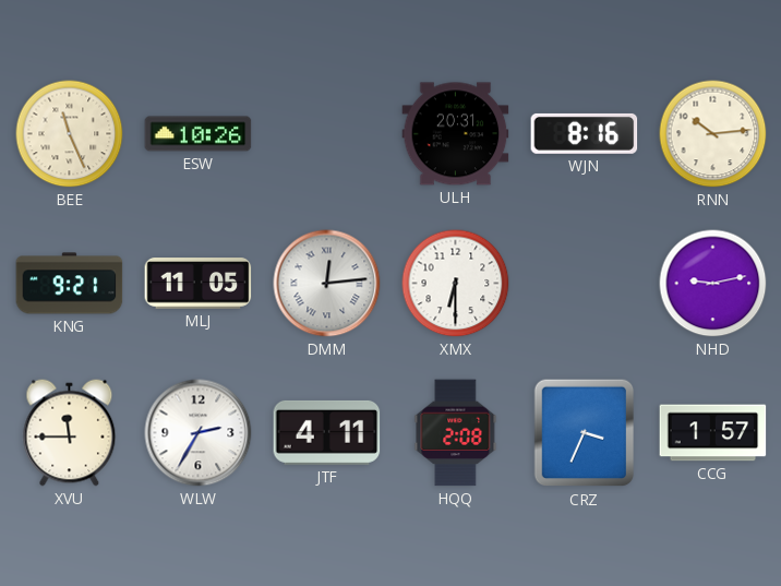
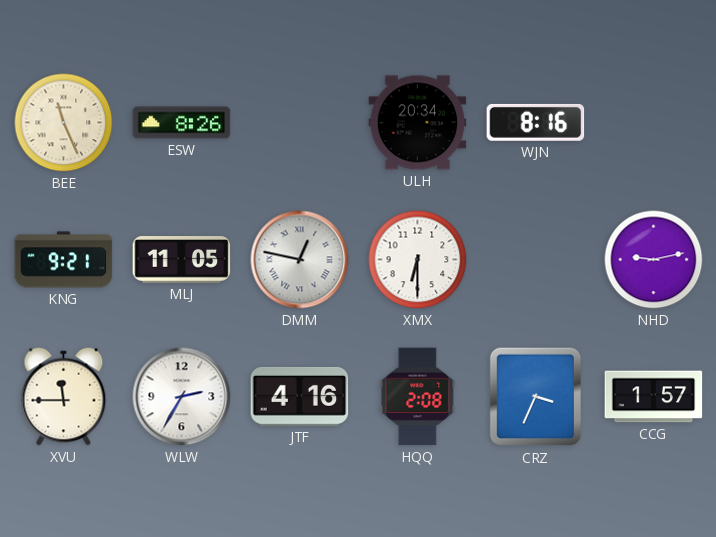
ESW: 10:26 -> 8:26
ULH: 20:31 -> 20:34
RNN: 10:14 -> none
DMM: 12:14 -> 12:47
JTF: 4:11 -> 4:16
